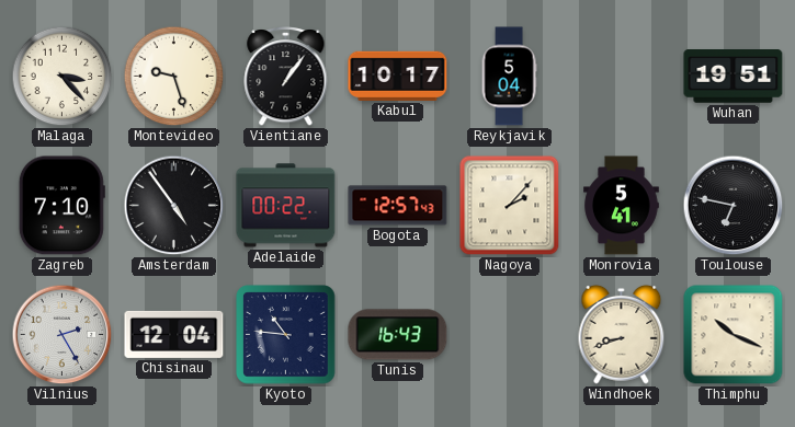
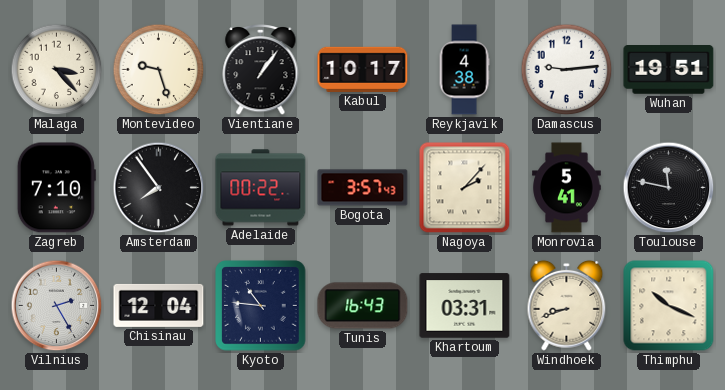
Reykjavik: 5:04 -> 4:38
Damascus: none -> 9:14
Amsterdam: 4:54 -> 7:54
Bogota: 12:57 -> 3:57
Toulouse: 6:47 -> 11:47
Khartoum: none -> 03:31
